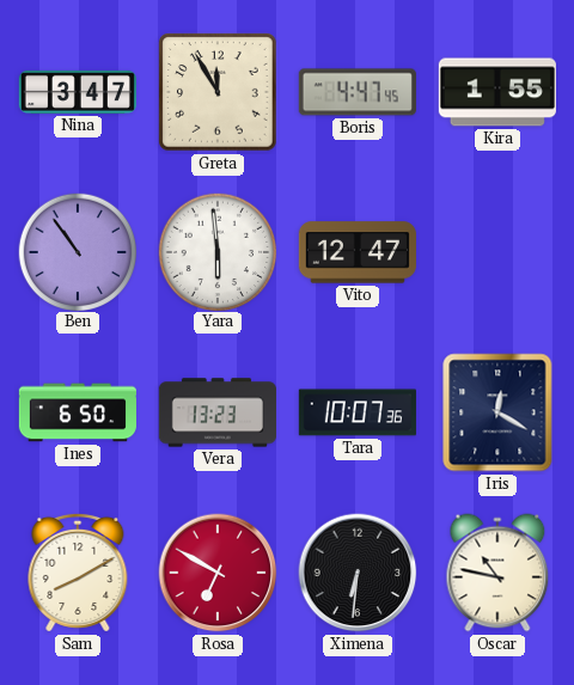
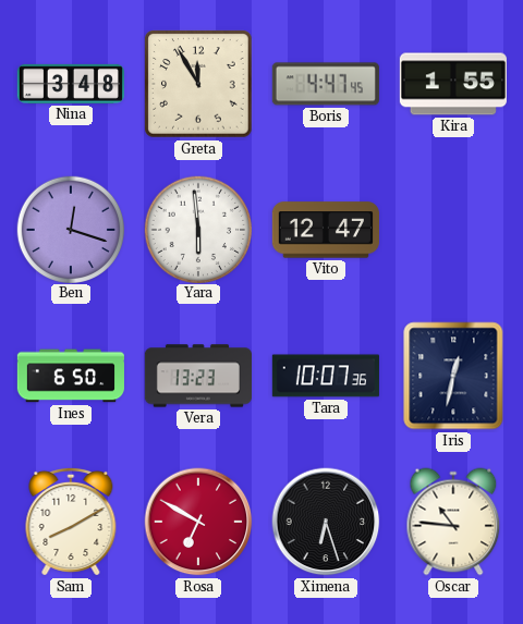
Nina: 3:47 -> 3:48
Ben: 10:54 -> 12:18
Iris: 12:20 -> 12:32
Ximena: 6:31 -> 6:27
Oscar: 10:47 -> 10:46
